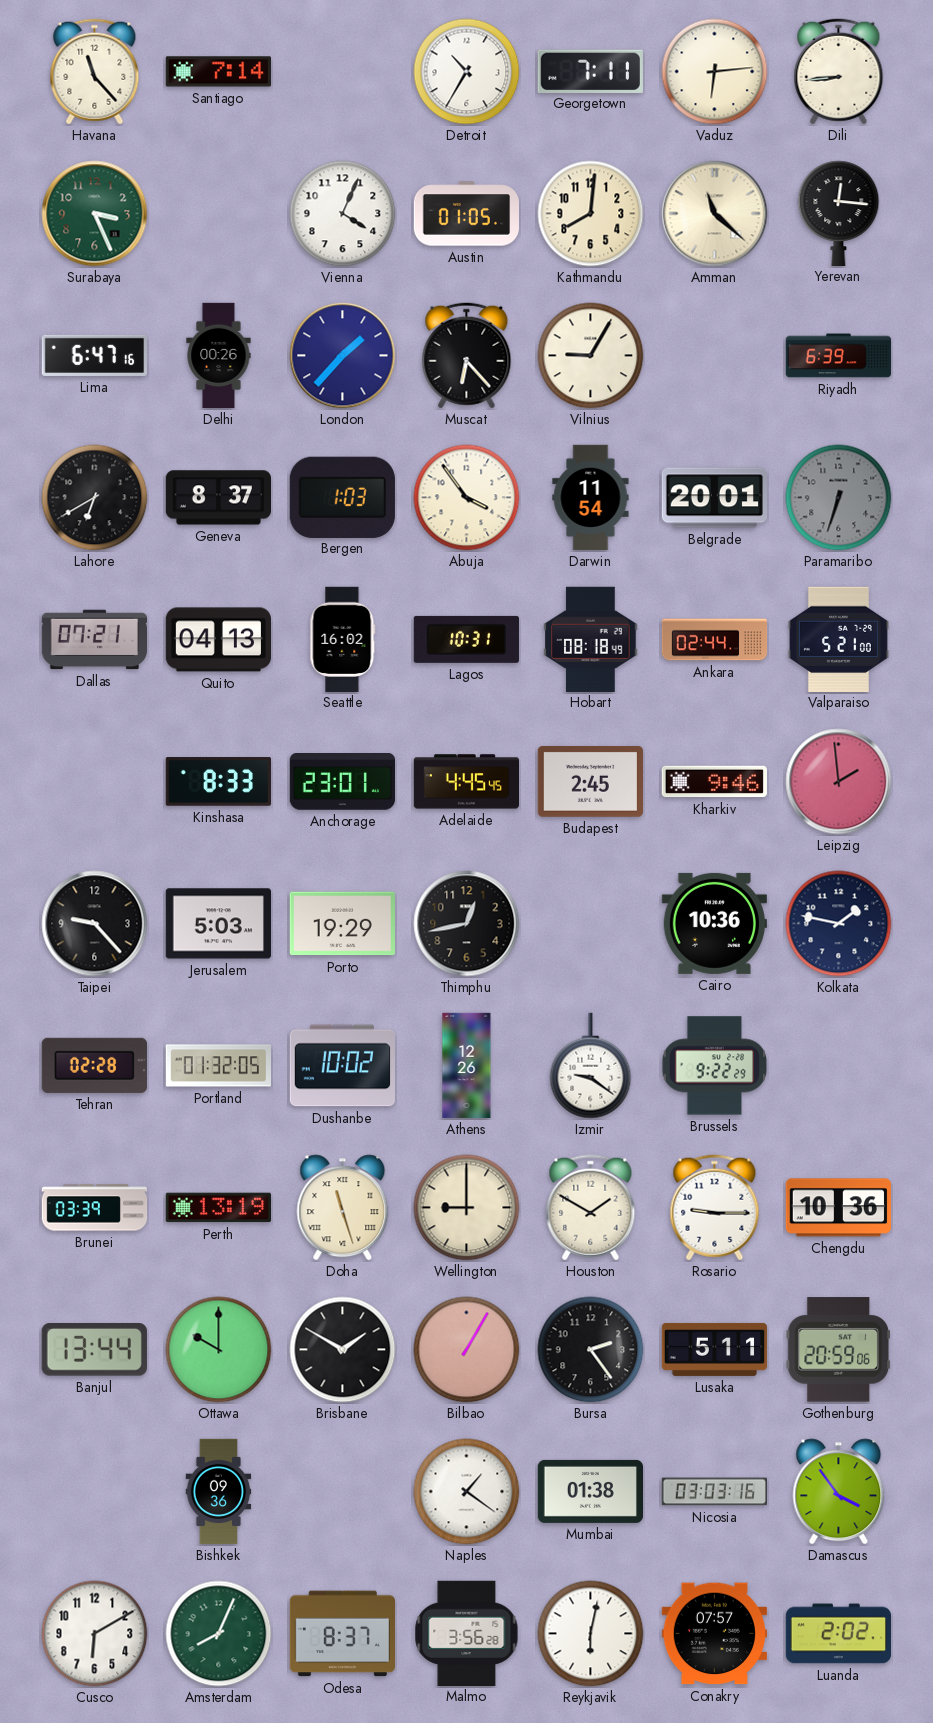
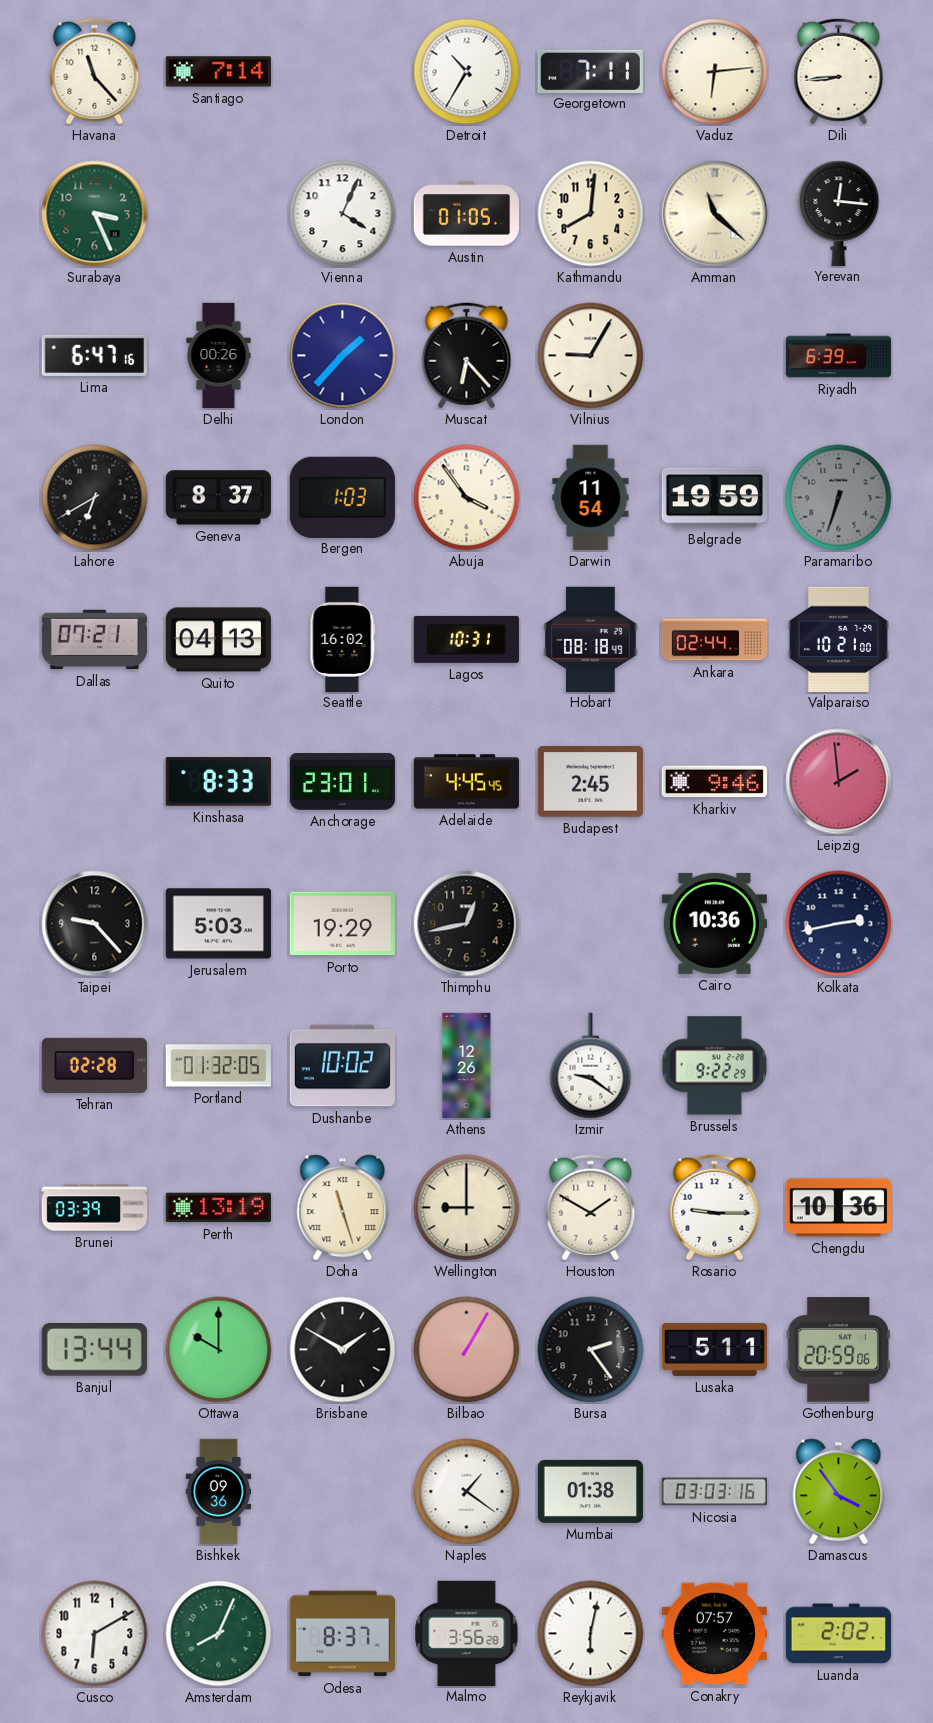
Belgrade: 20:01 -> 19:59
Valparaiso: 5:21 -> 10:21
Kolkata: 1:47 -> 2:43
